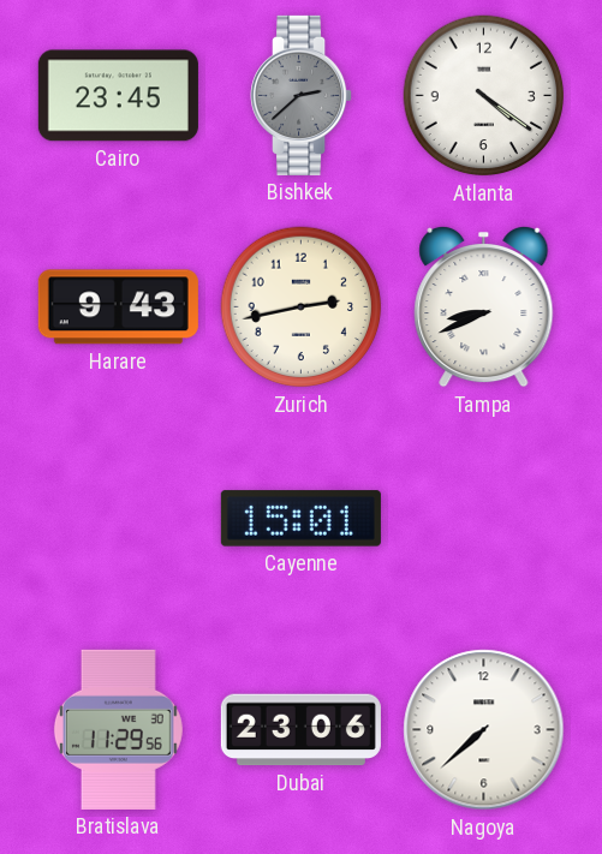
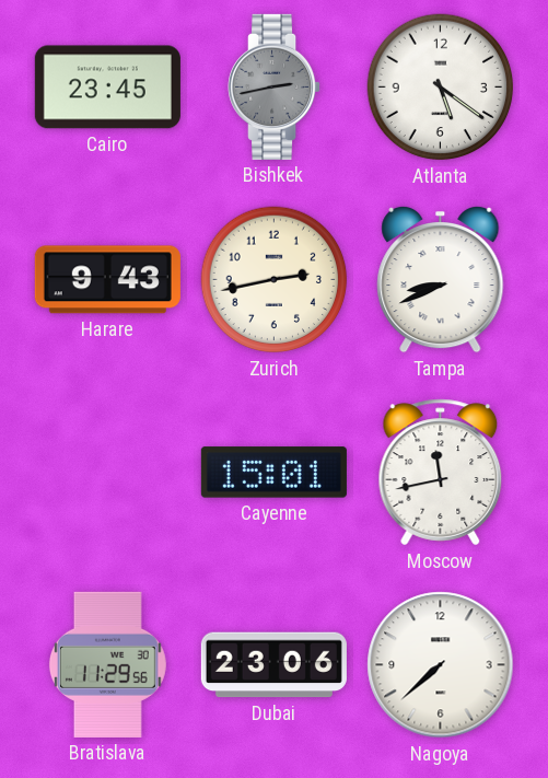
Bishkek: 2:38 -> 2:43
Atlanta: 4:21 -> 5:21
Moscow: none -> 11:43
